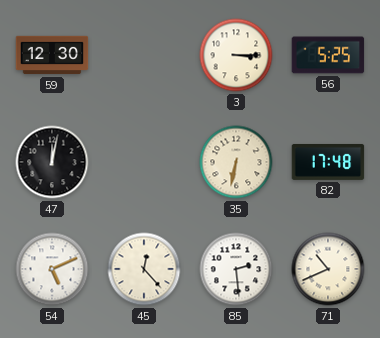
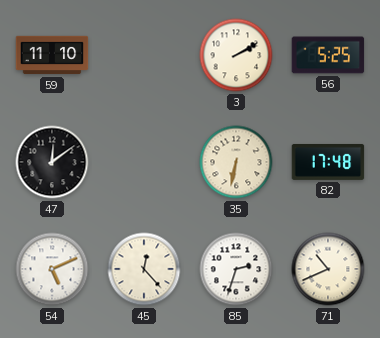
59: 12:30 -> 11:10
3: 3:15 -> 2:10
47: 12:02 -> 12:09
85: 2:29 -> 2:33
